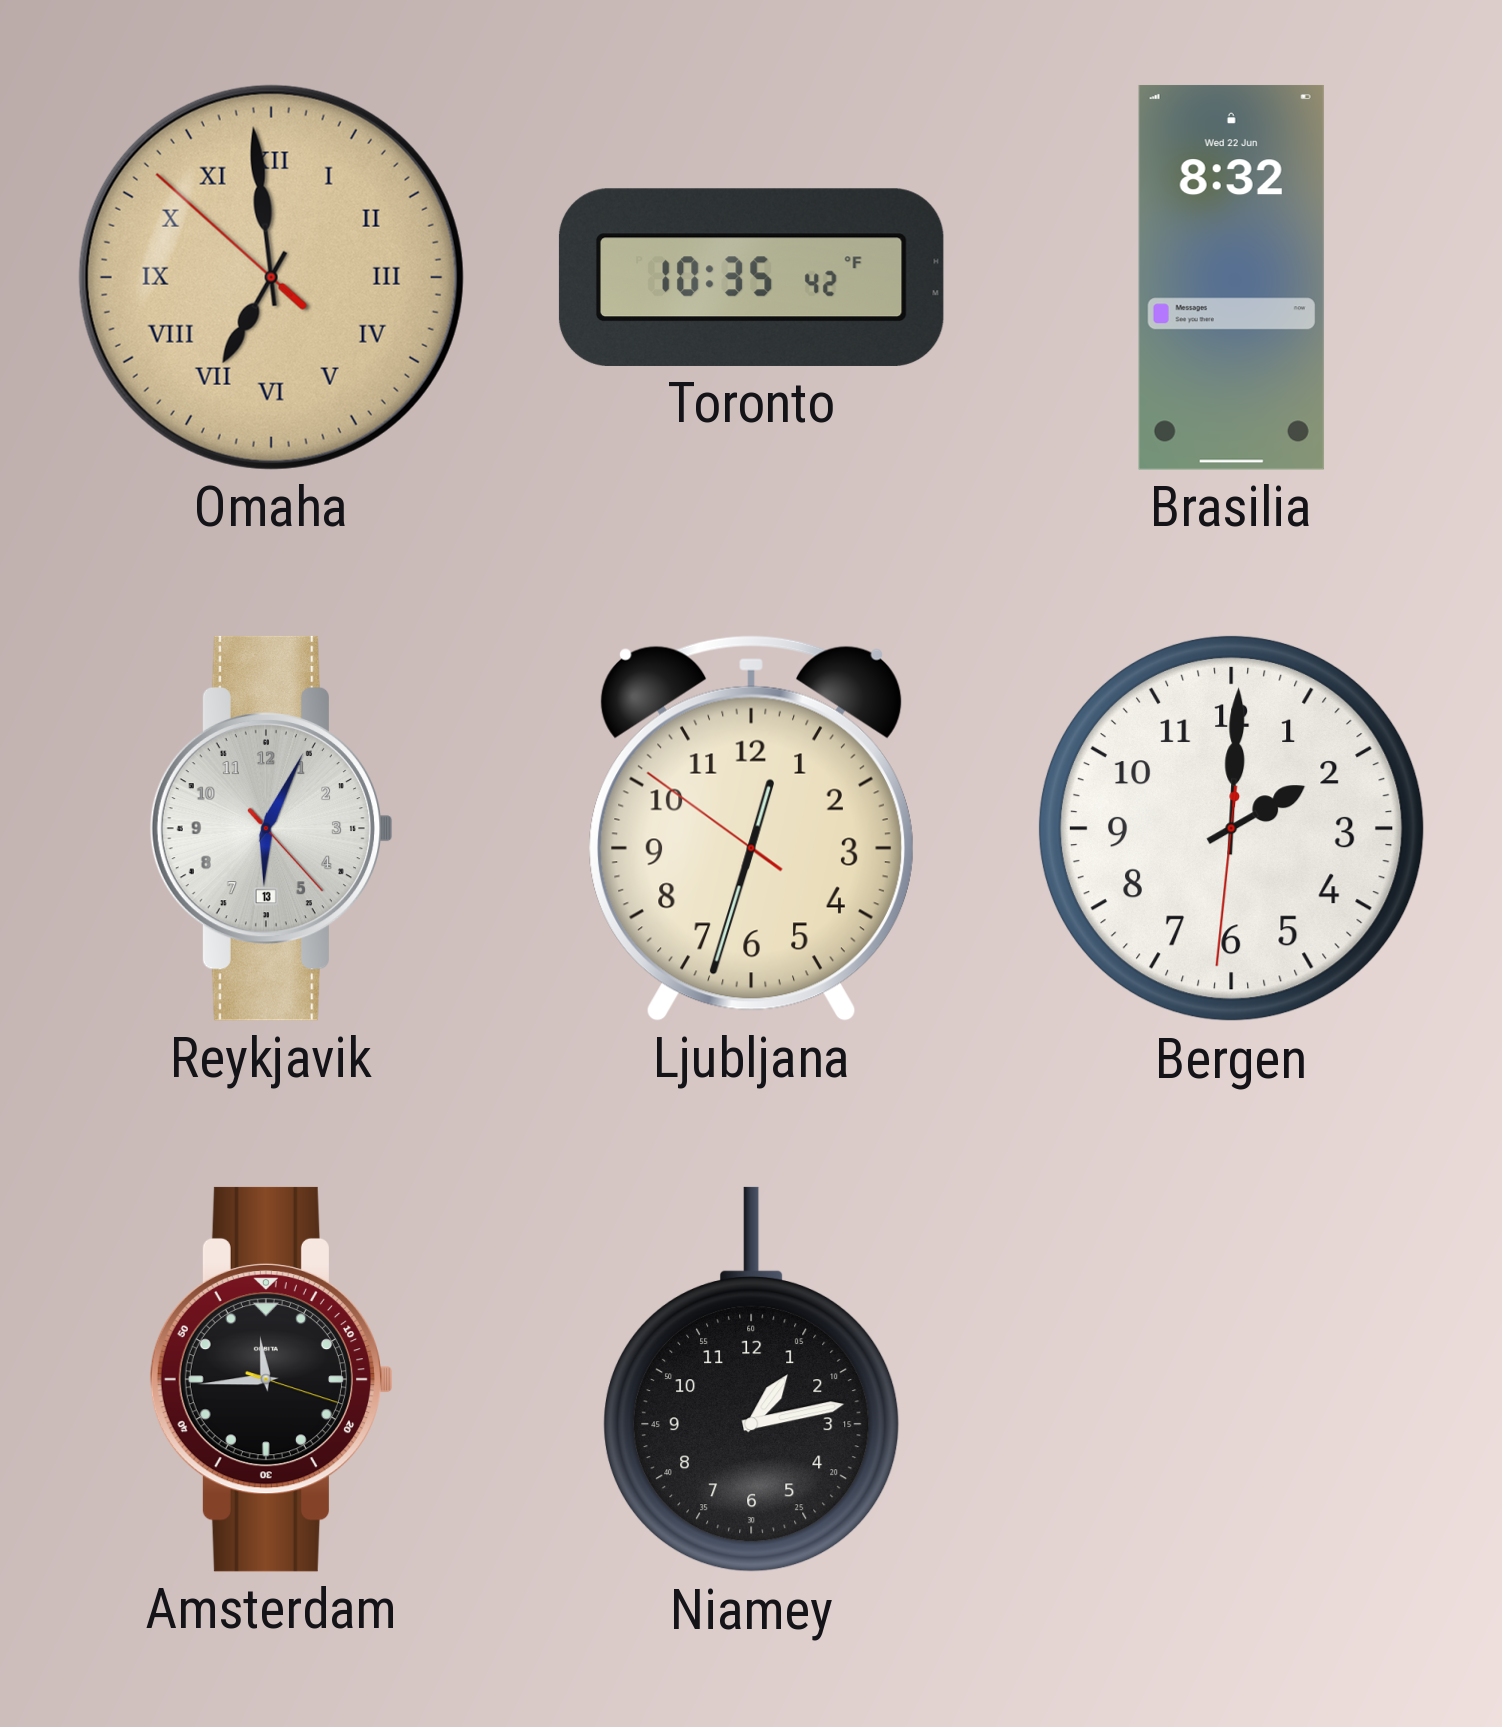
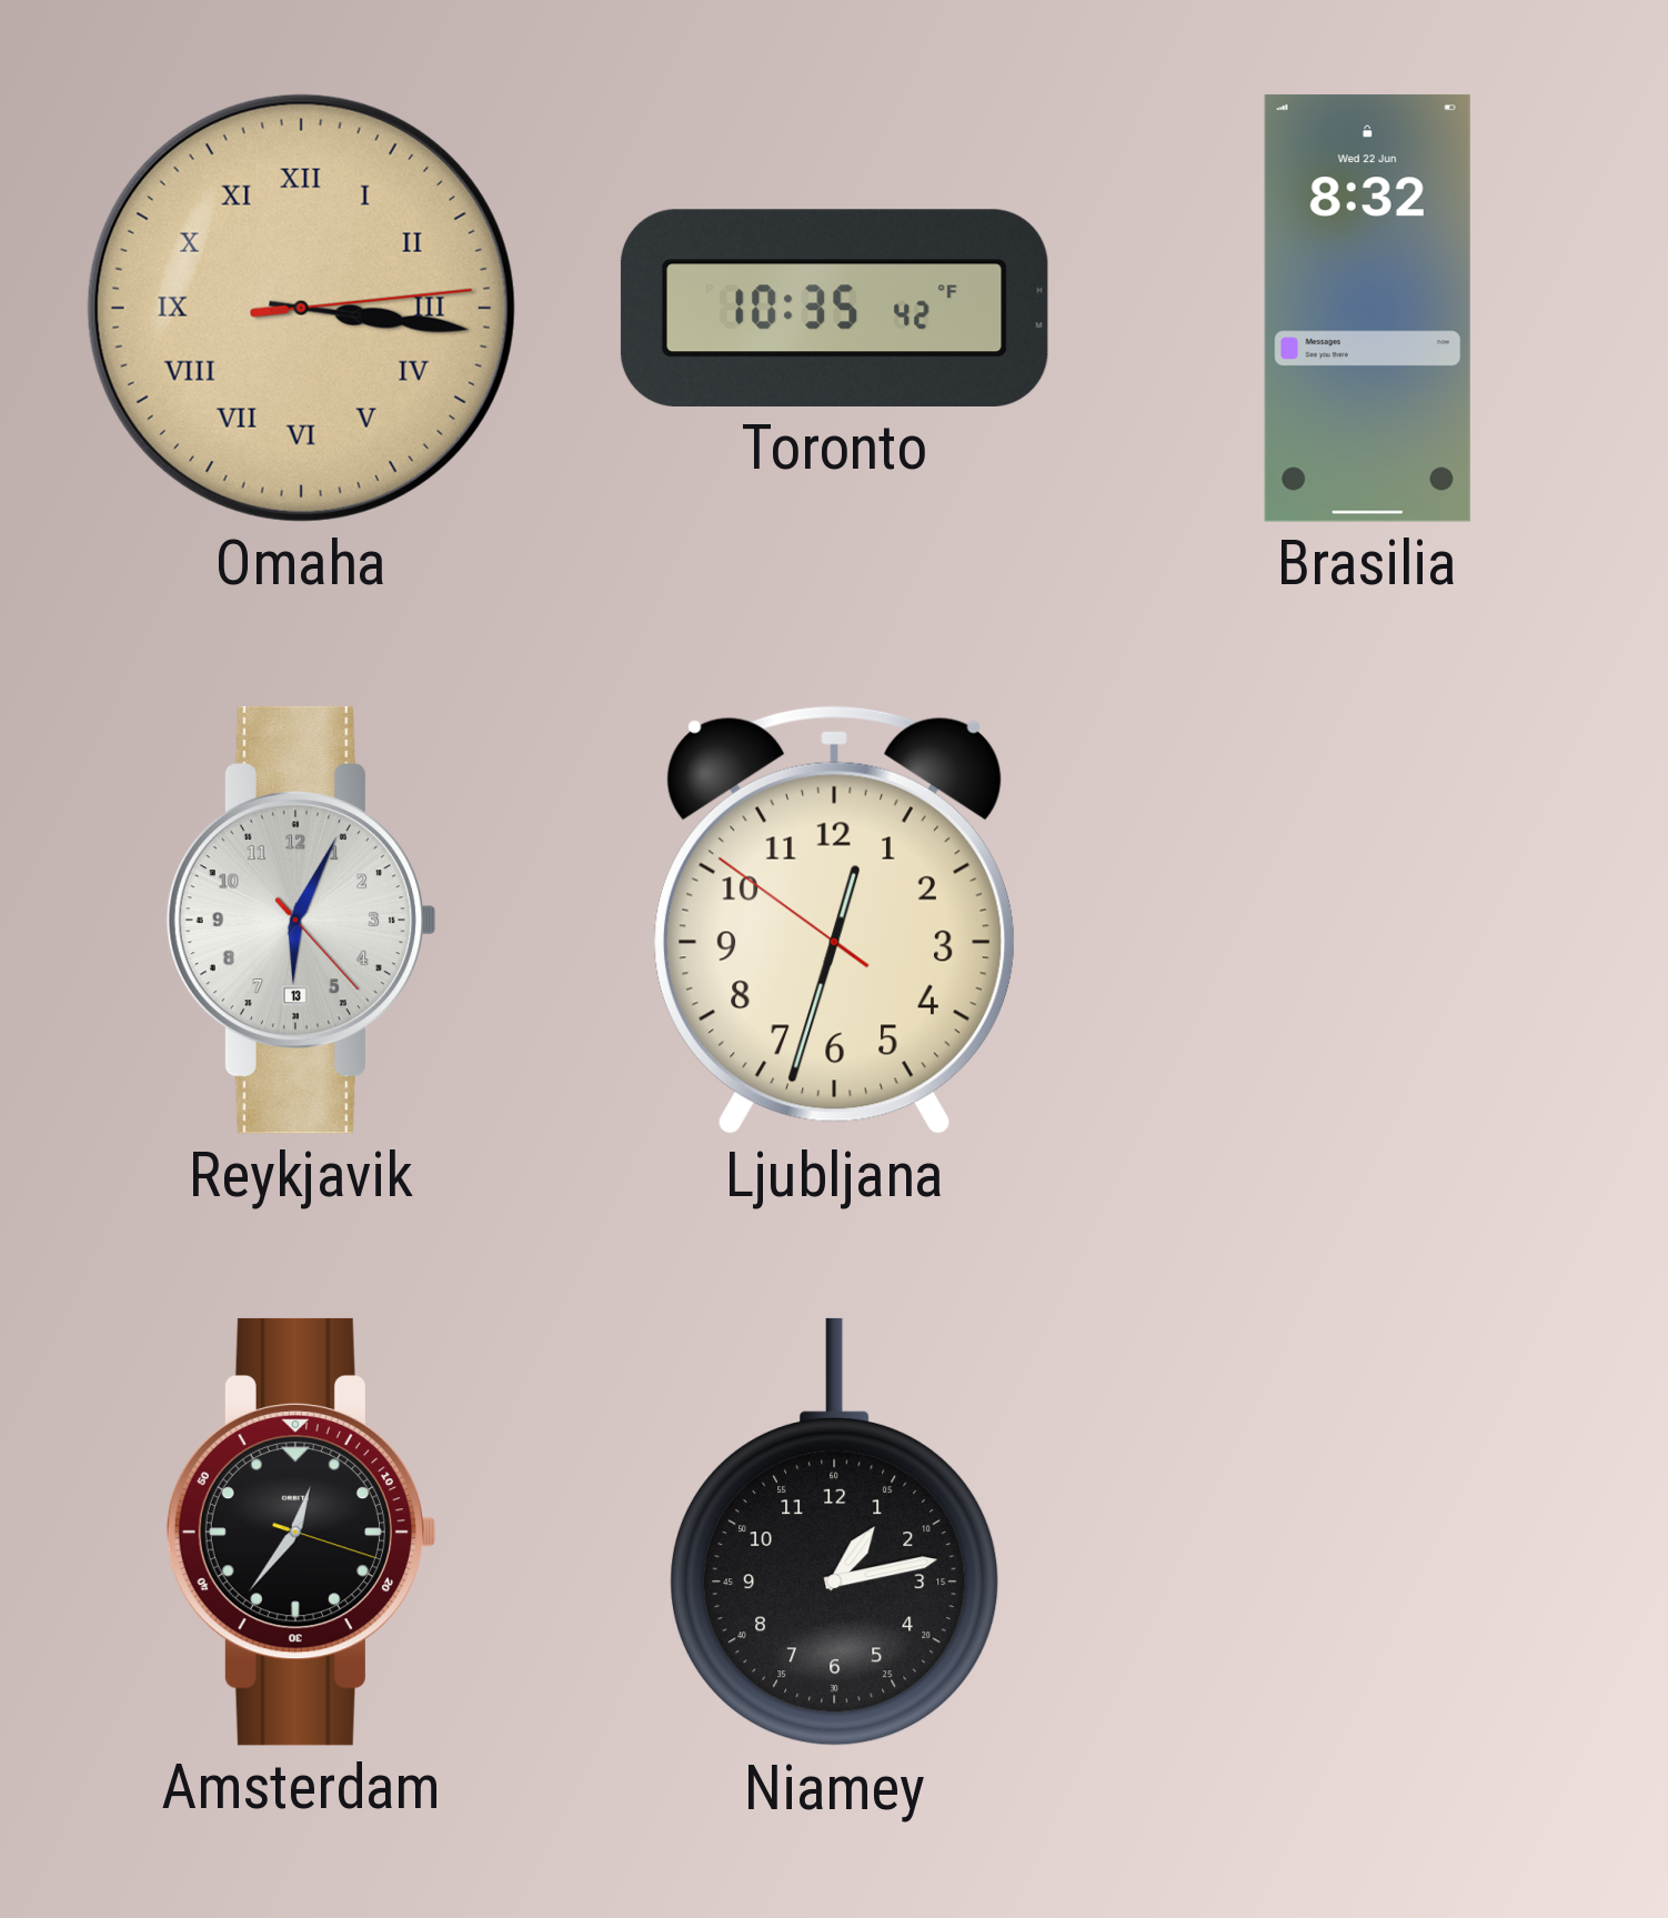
Omaha: 6:58 -> 3:16
Bergen: 2:00 -> none
Amsterdam: 11:44 -> 12:36
